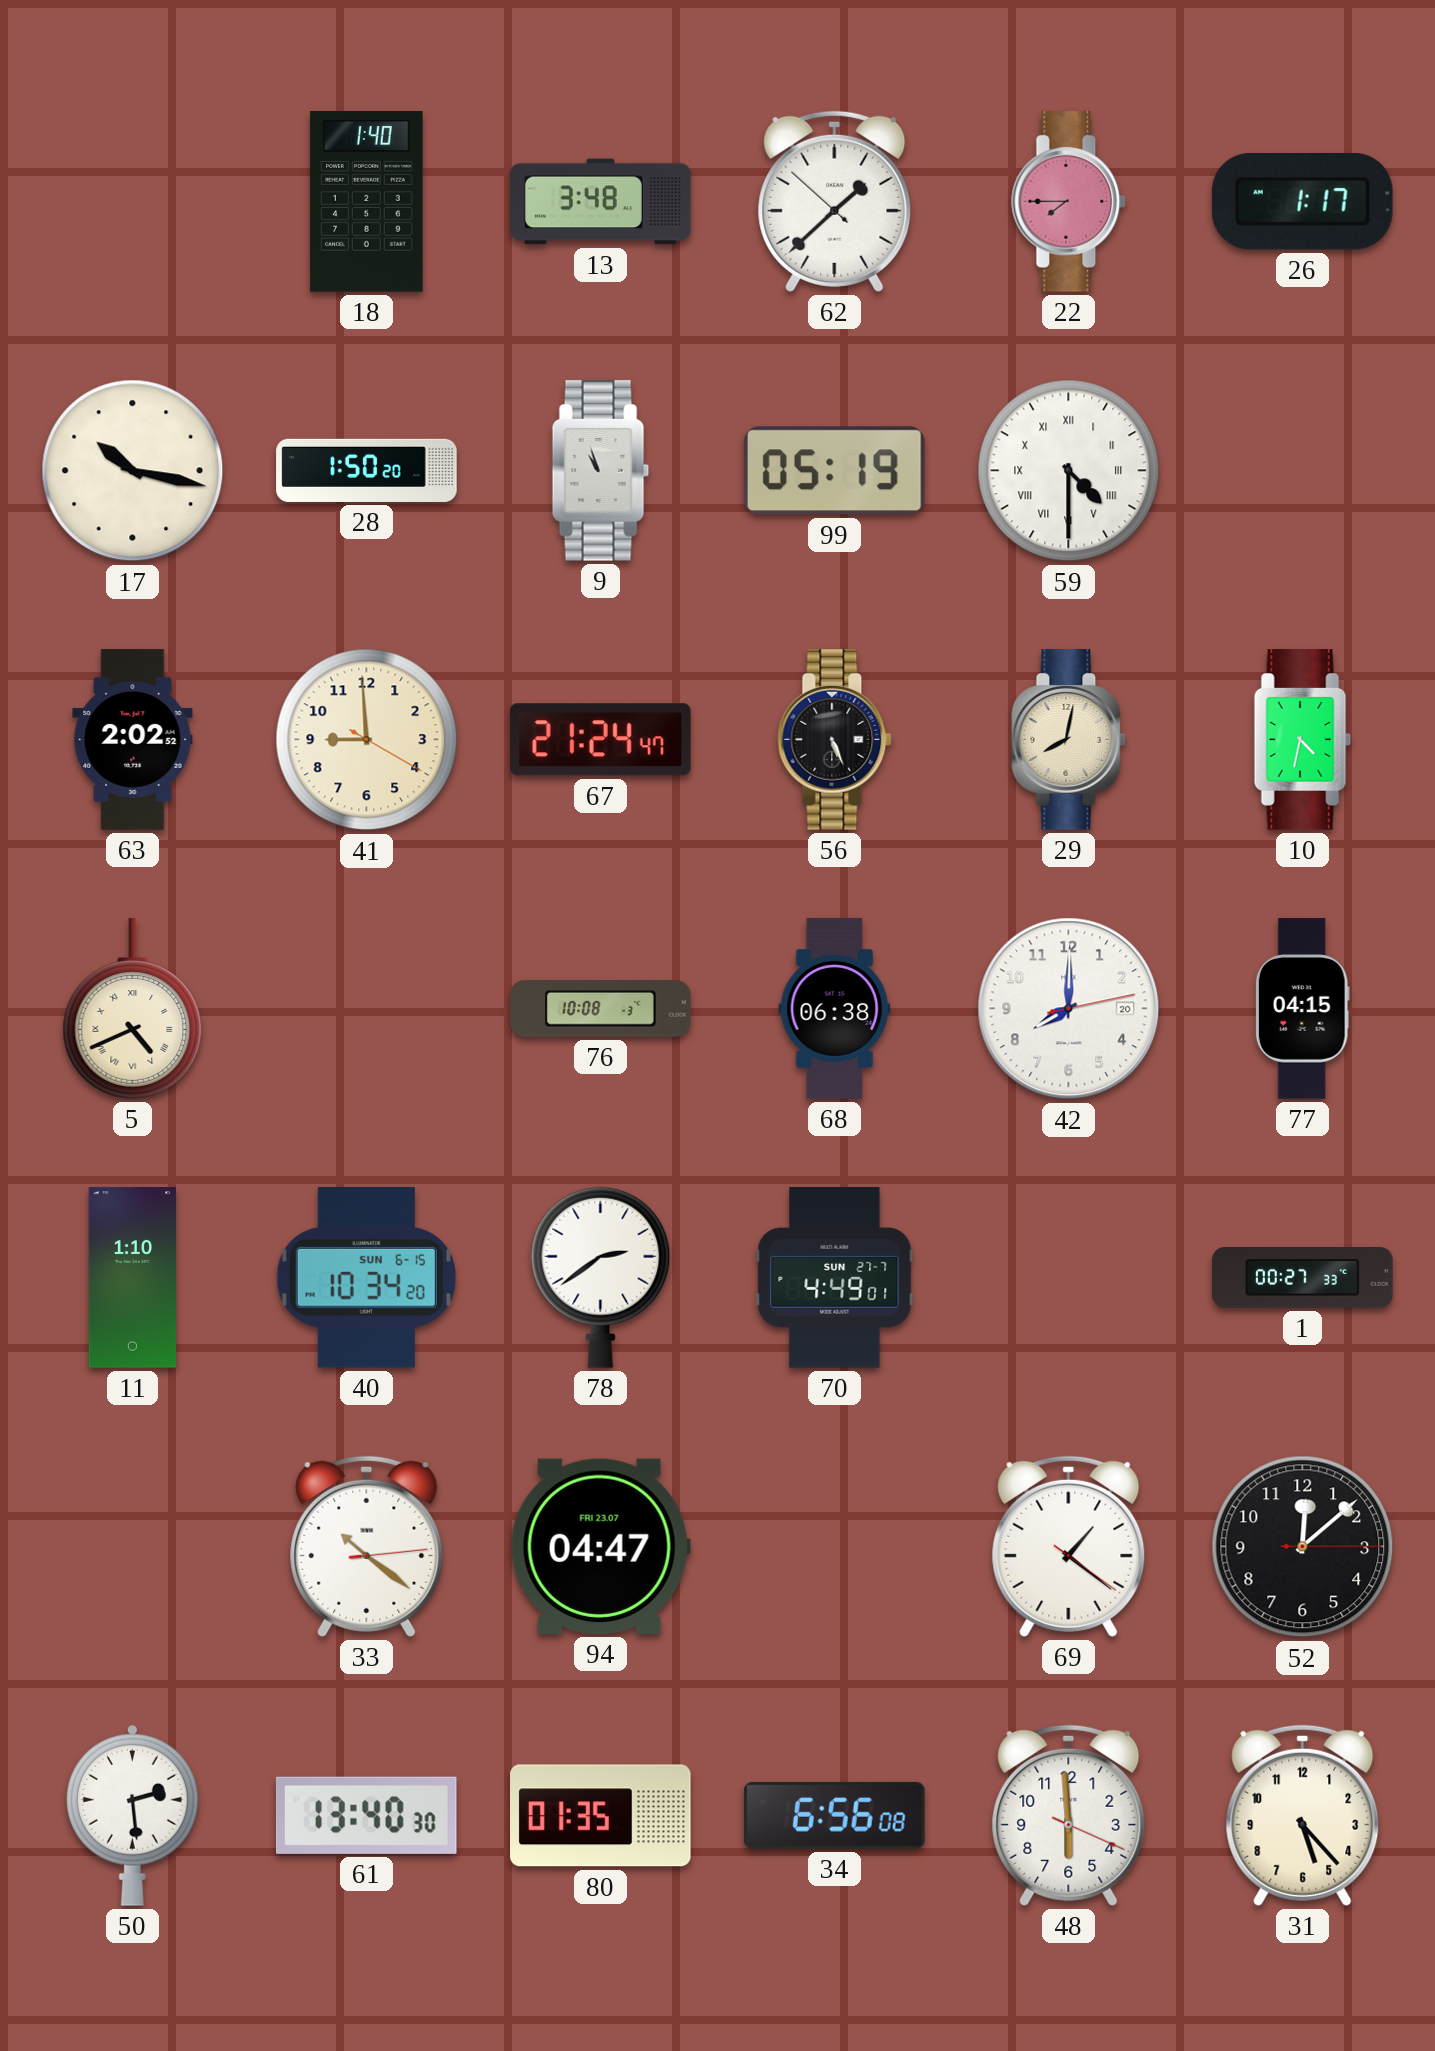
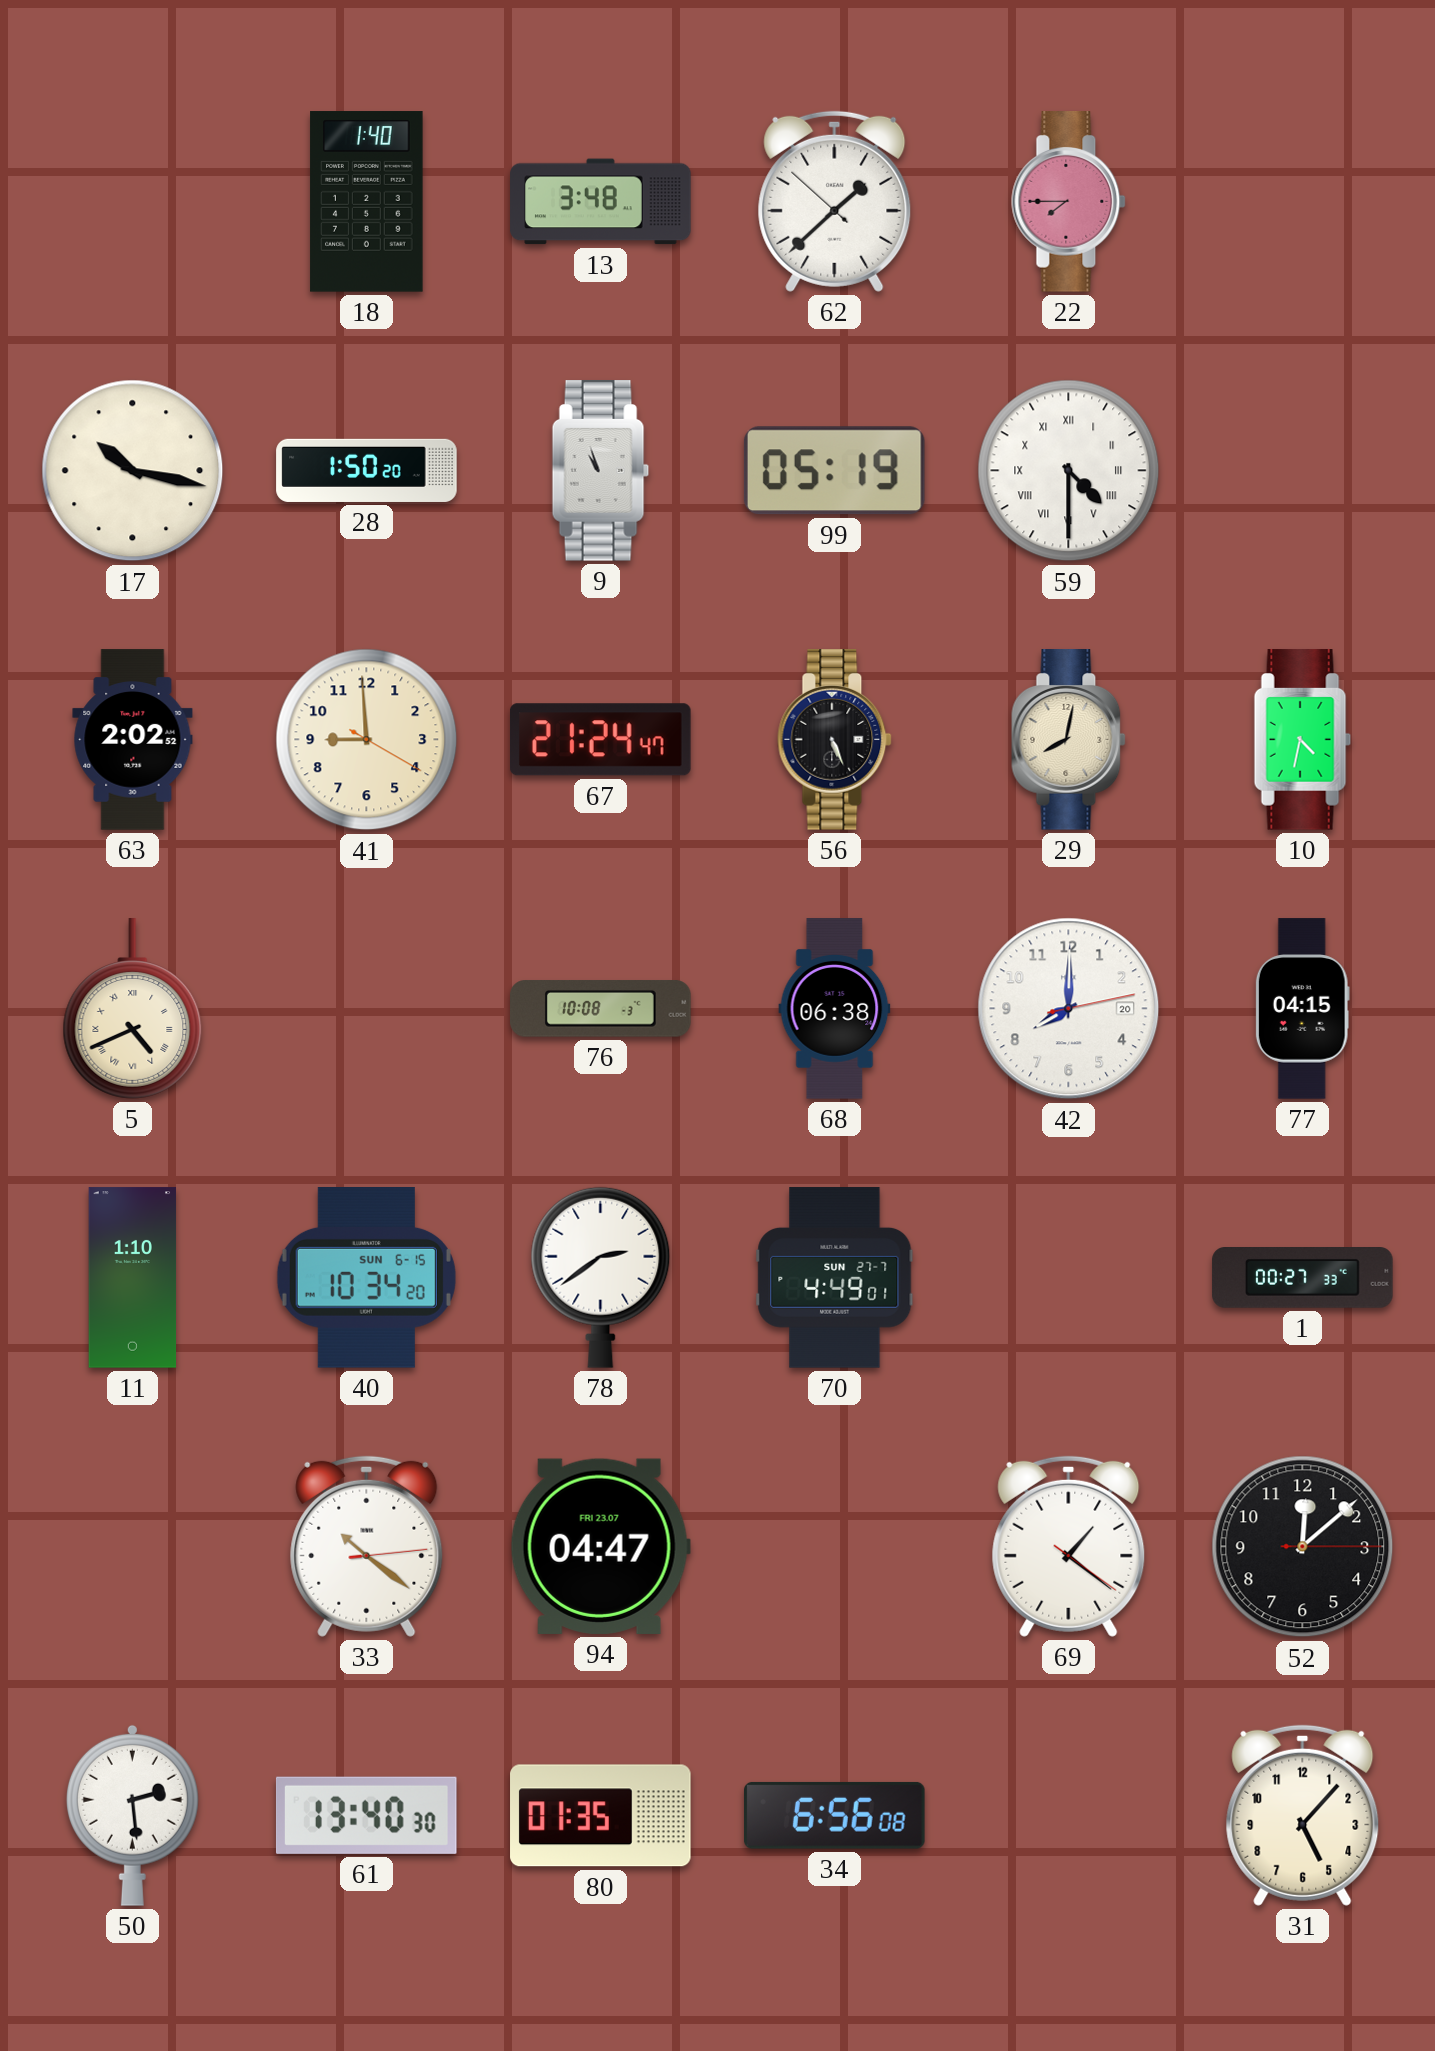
26: 1:17 -> none
48: 5:59 -> none
31: 5:23 -> 5:07
